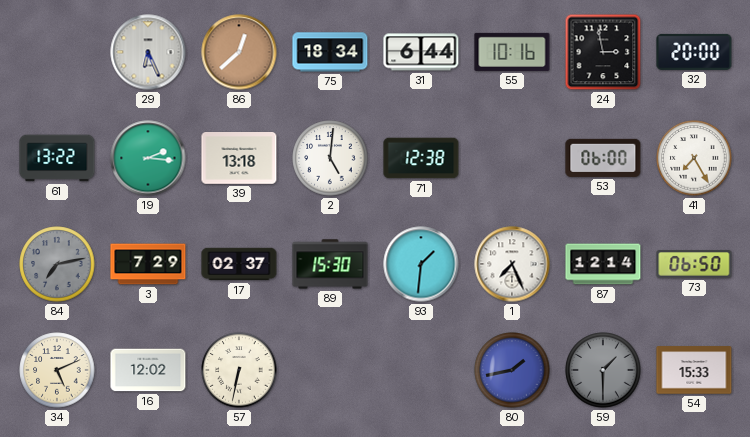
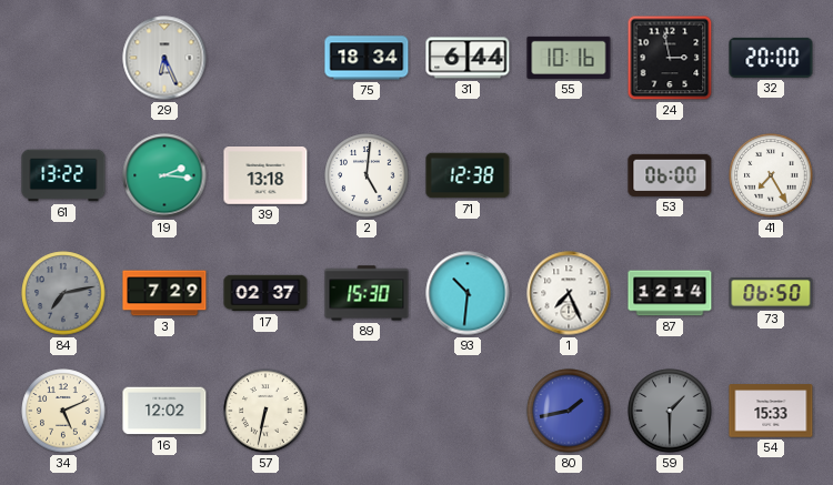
86: 12:38 -> none
93: 1:31 -> 10:31
